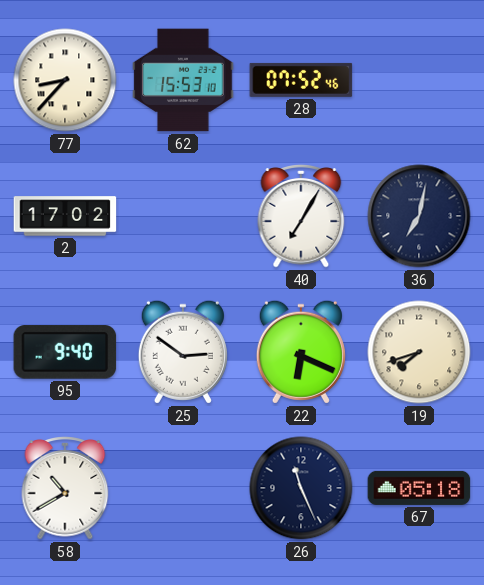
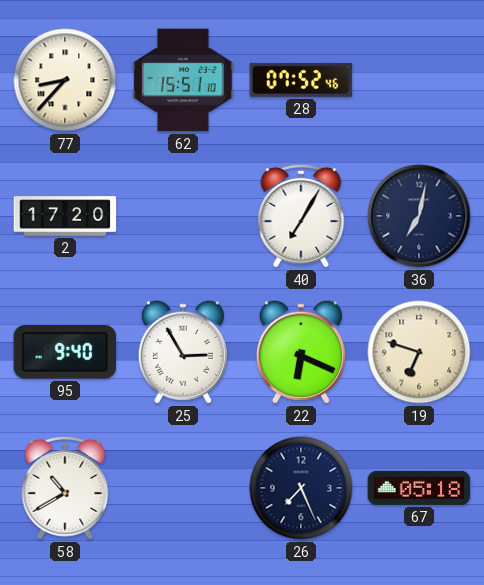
62: 15:53 -> 15:51
2: 17:02 -> 17:20
25: 2:51 -> 2:55
19: 7:42 -> 6:48
26: 11:26 -> 7:26
